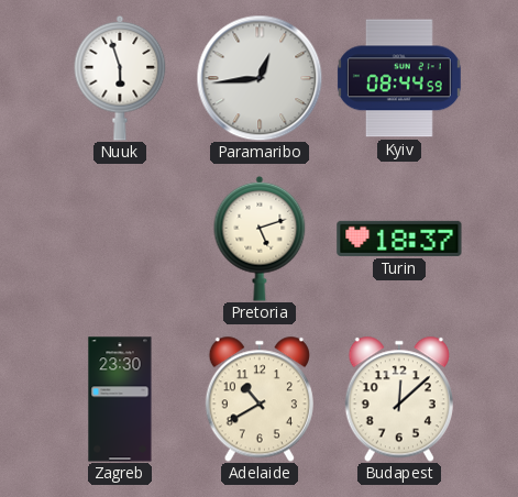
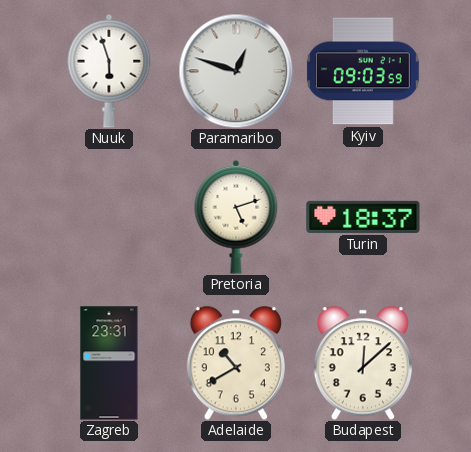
Paramaribo: 12:44 -> 12:48
Kyiv: 08:44 -> 09:03
Zagreb: 23:30 -> 23:31
